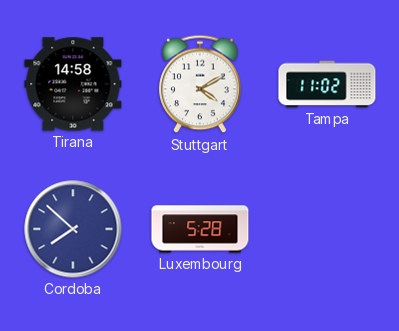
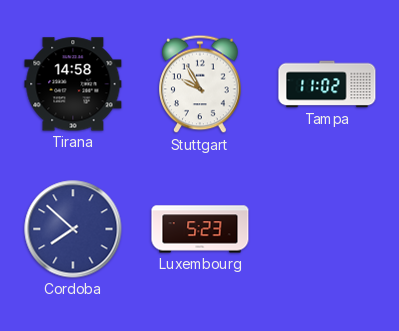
Stuttgart: 4:10 -> 9:55
Luxembourg: 5:28 -> 5:23
